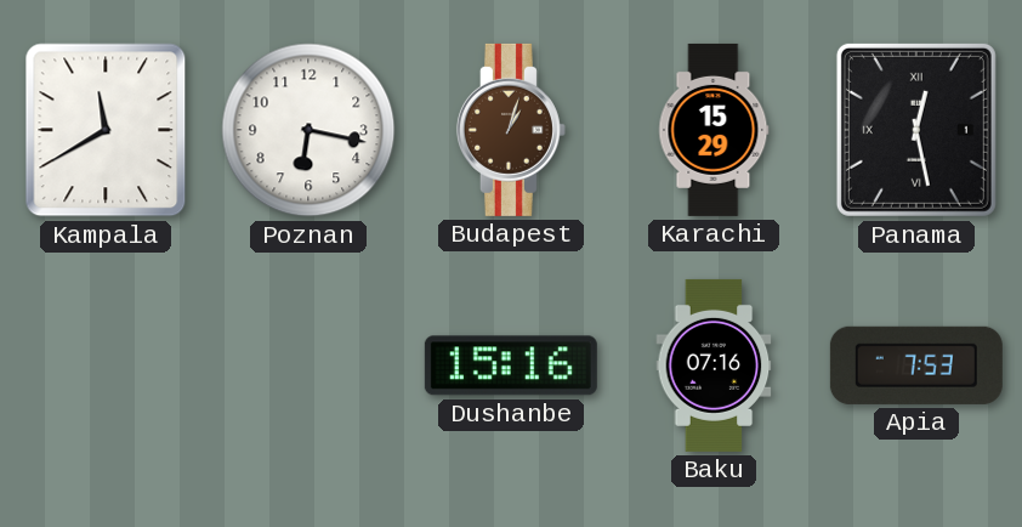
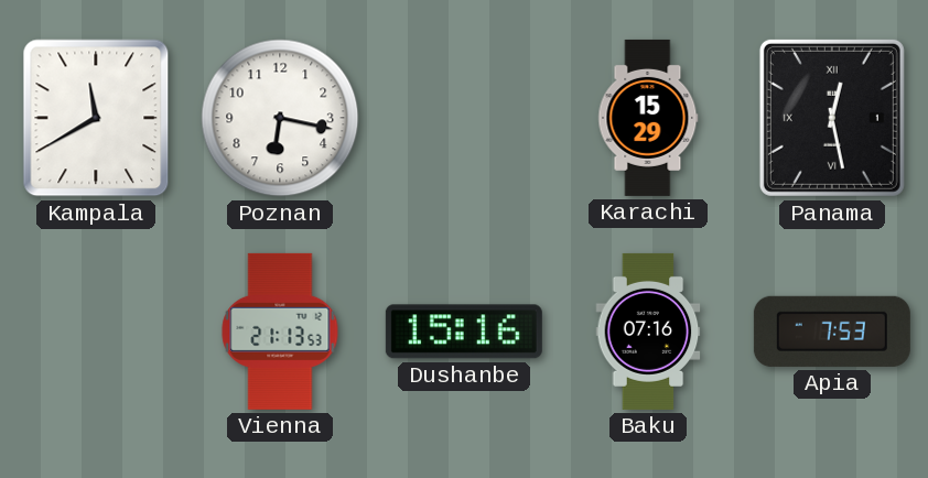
Budapest: 1:03 -> none
Vienna: none -> 21:13
